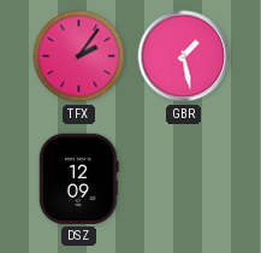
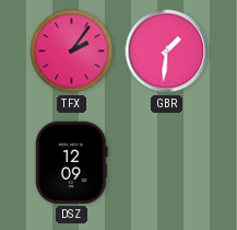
GBR: 1:28 -> 1:31
